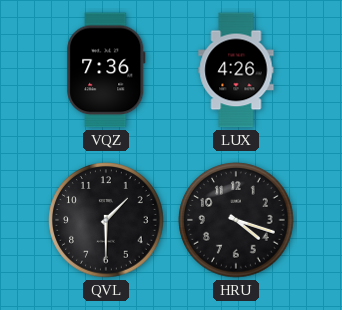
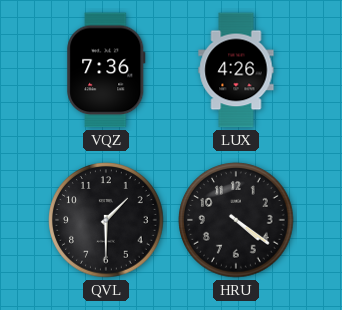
HRU: 4:18 -> 4:21
